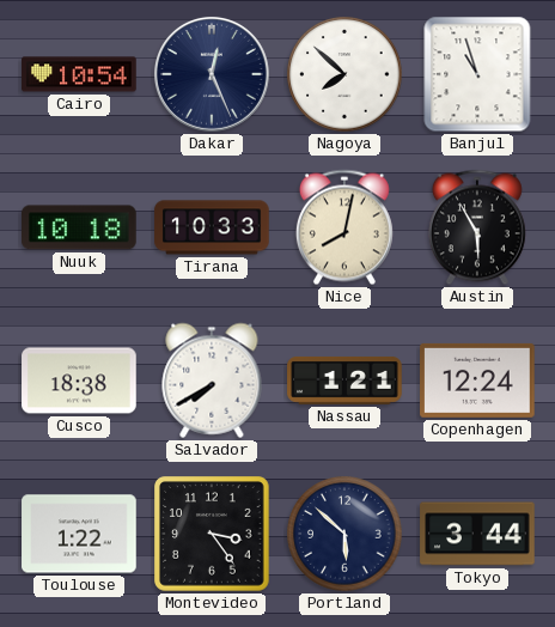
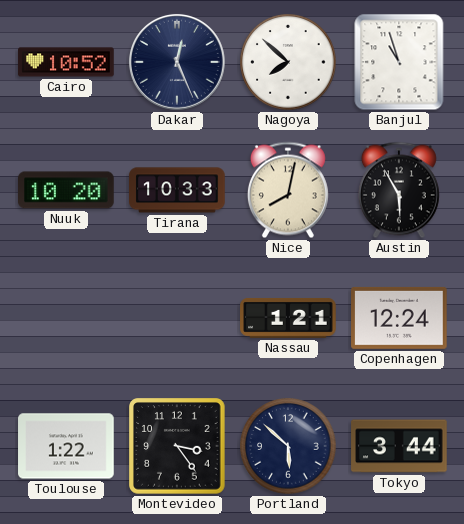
Cairo: 10:54 -> 10:52
Nuuk: 10:18 -> 10:20
Cusco: 18:38 -> none
Salvador: 7:40 -> none
